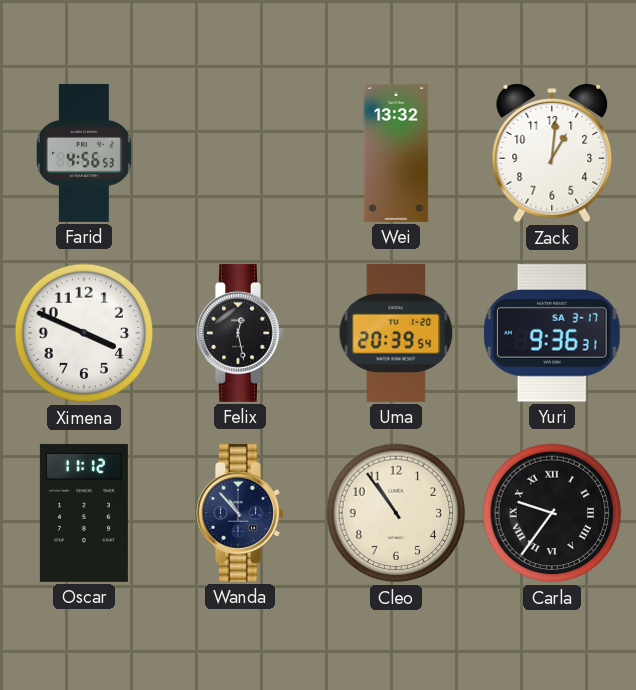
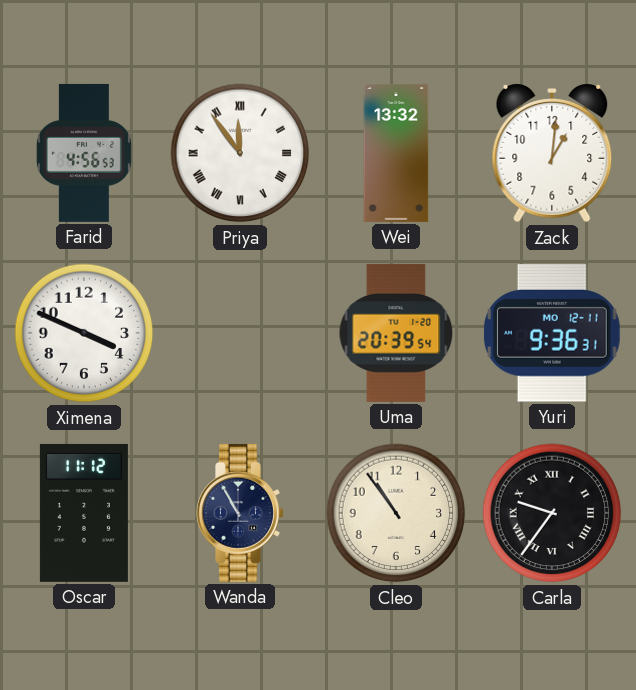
Priya: none -> 11:54
Felix: 12:28 -> none
Yuri date: SA 3-17 -> MO 12-11
Wanda: 10:53 -> 10:55
